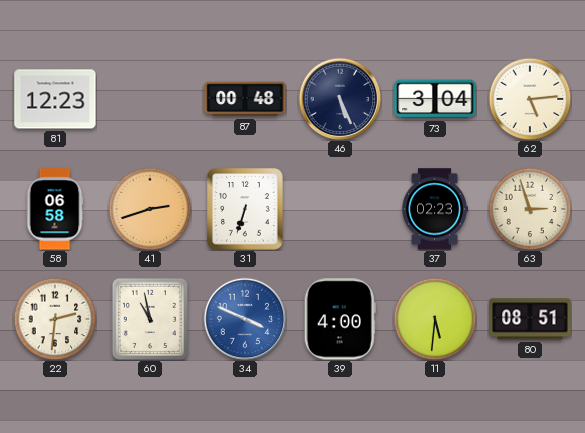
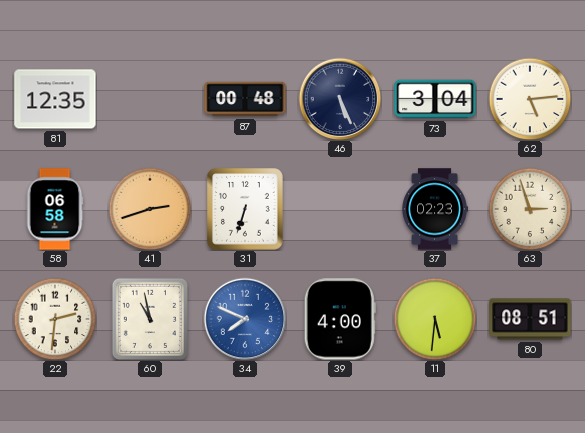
81: 12:23 -> 12:35
34: 3:49 -> 7:49
